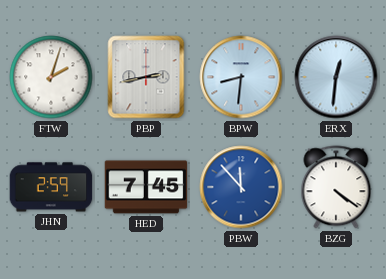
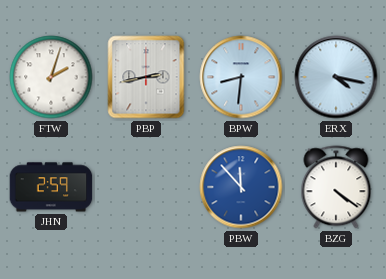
ERX: 12:31 -> 4:17
HED: 7:45 -> none
